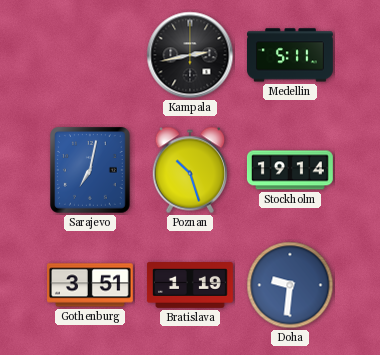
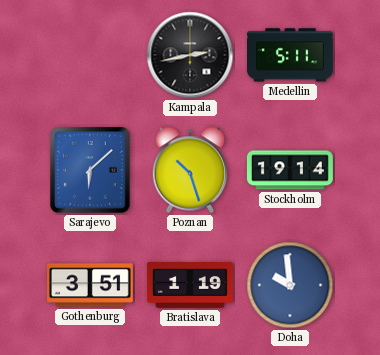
Sarajevo: 7:02 -> 6:08
Doha: 9:31 -> 9:59
